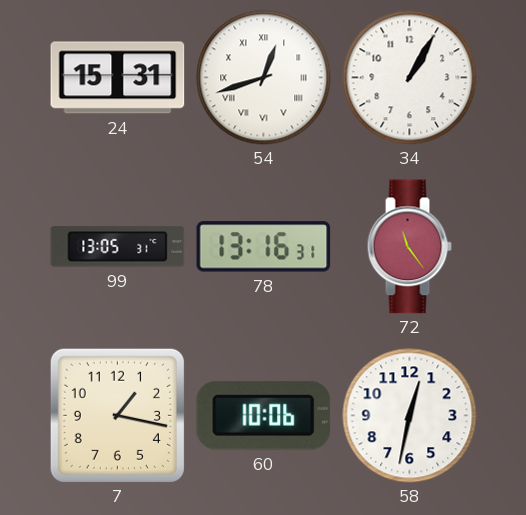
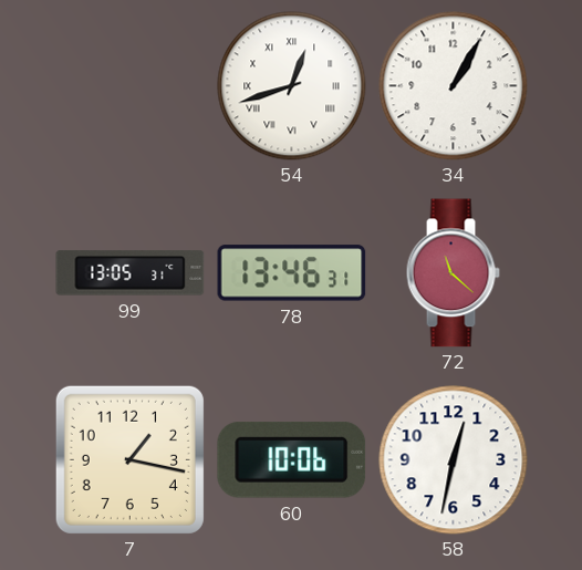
24: 15:31 -> none
78: 13:16 -> 13:46
72: 11:24 -> 11:22
